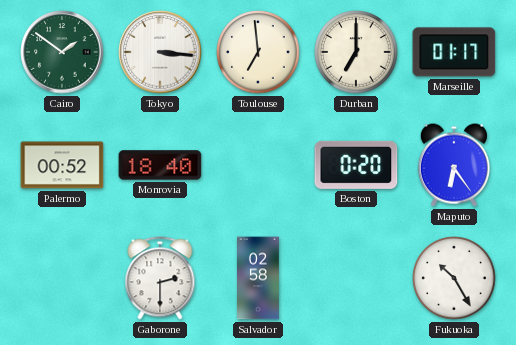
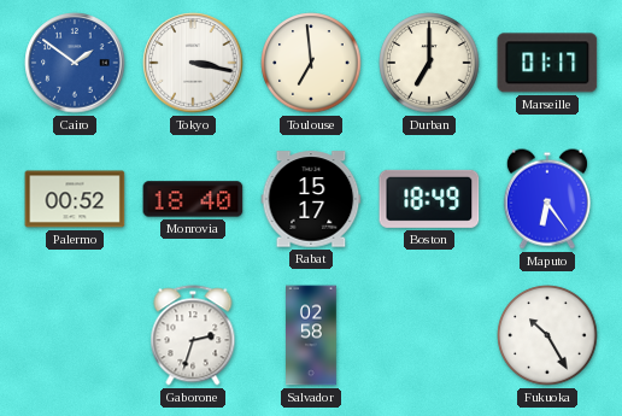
Cairo dial: green -> blue
Tokyo: 3:16 -> 3:17
Rabat: none -> 15:17
Boston: 0:20 -> 18:49
Gaborone: 2:30 -> 2:33
